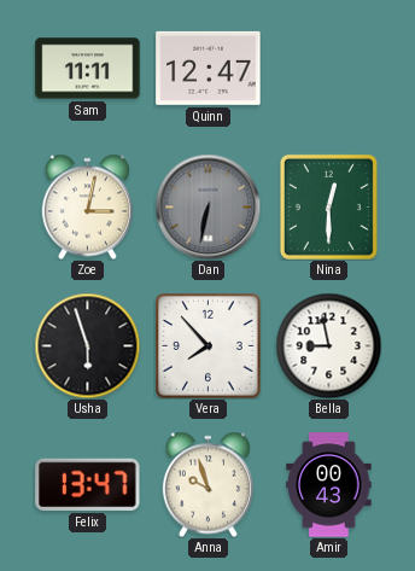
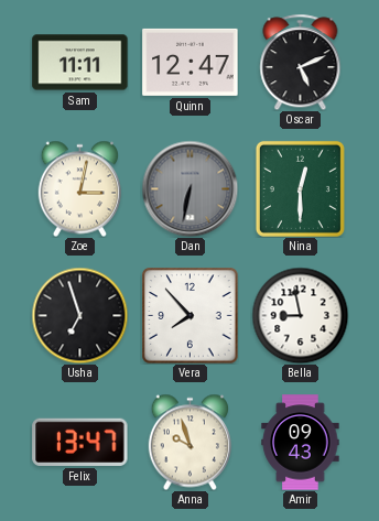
Oscar: none -> 5:11
Usha: 5:57 -> 6:57
Amir: 00:43 -> 09:43
